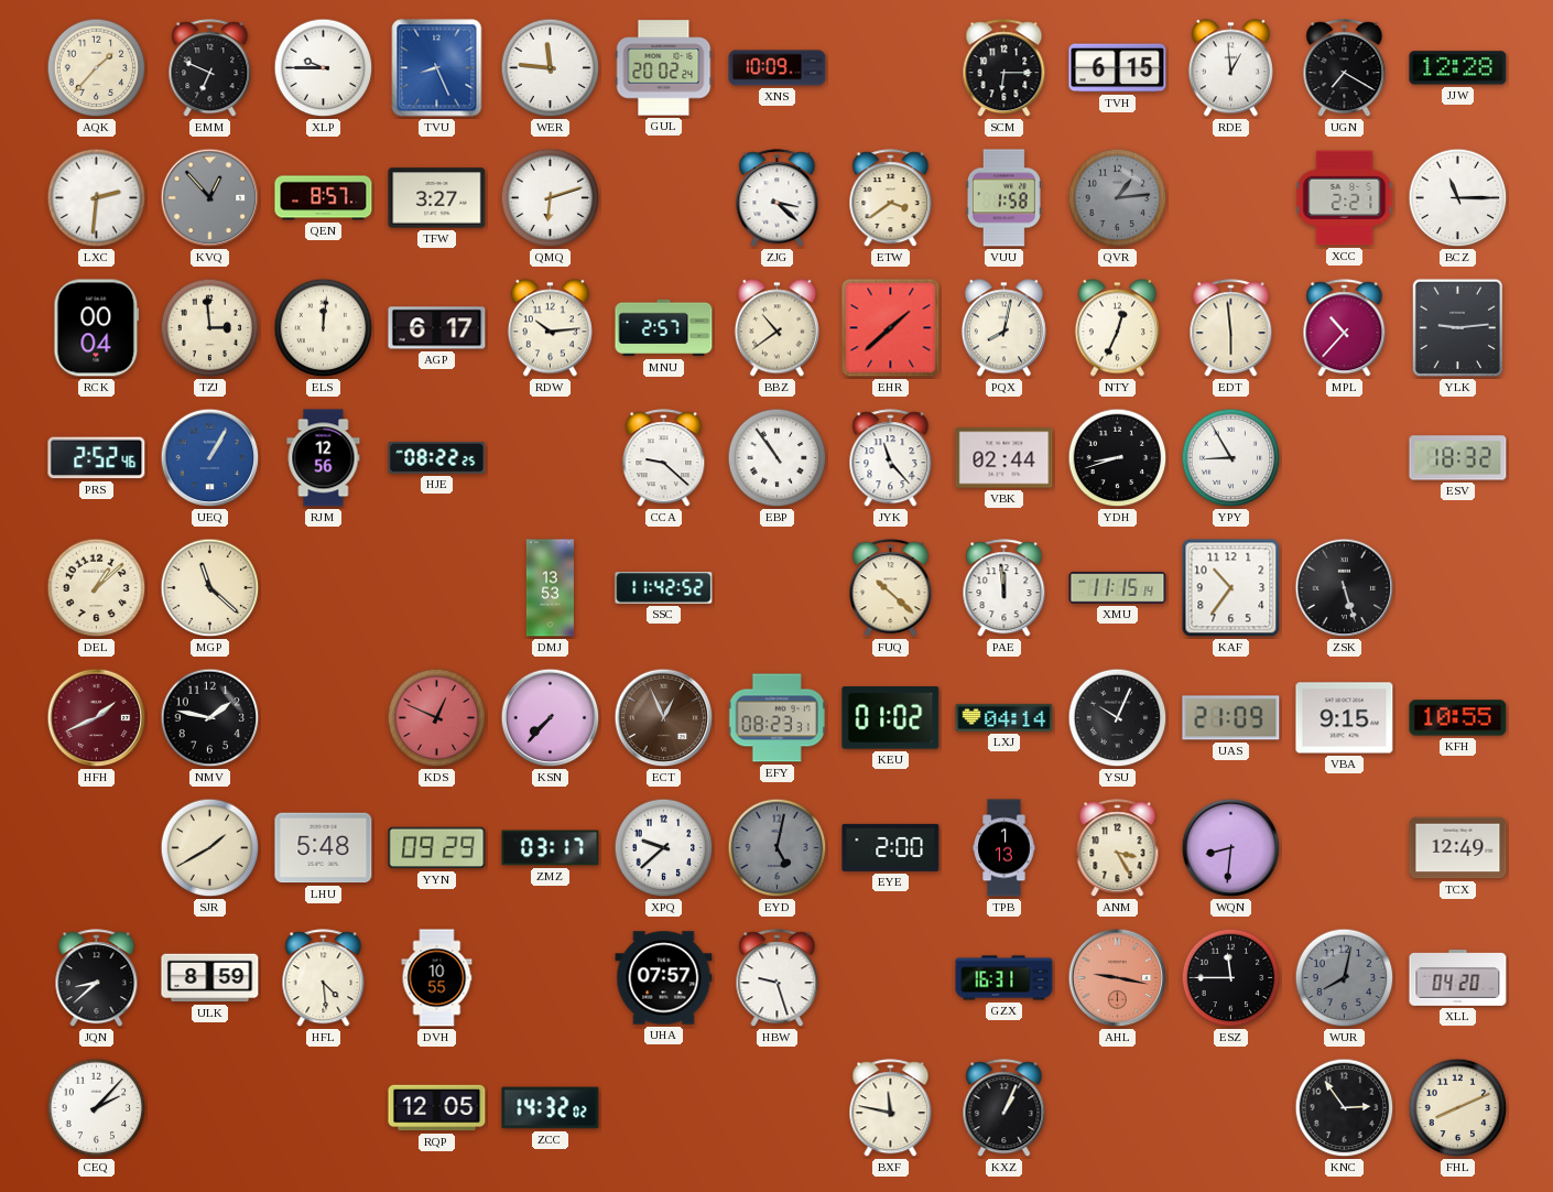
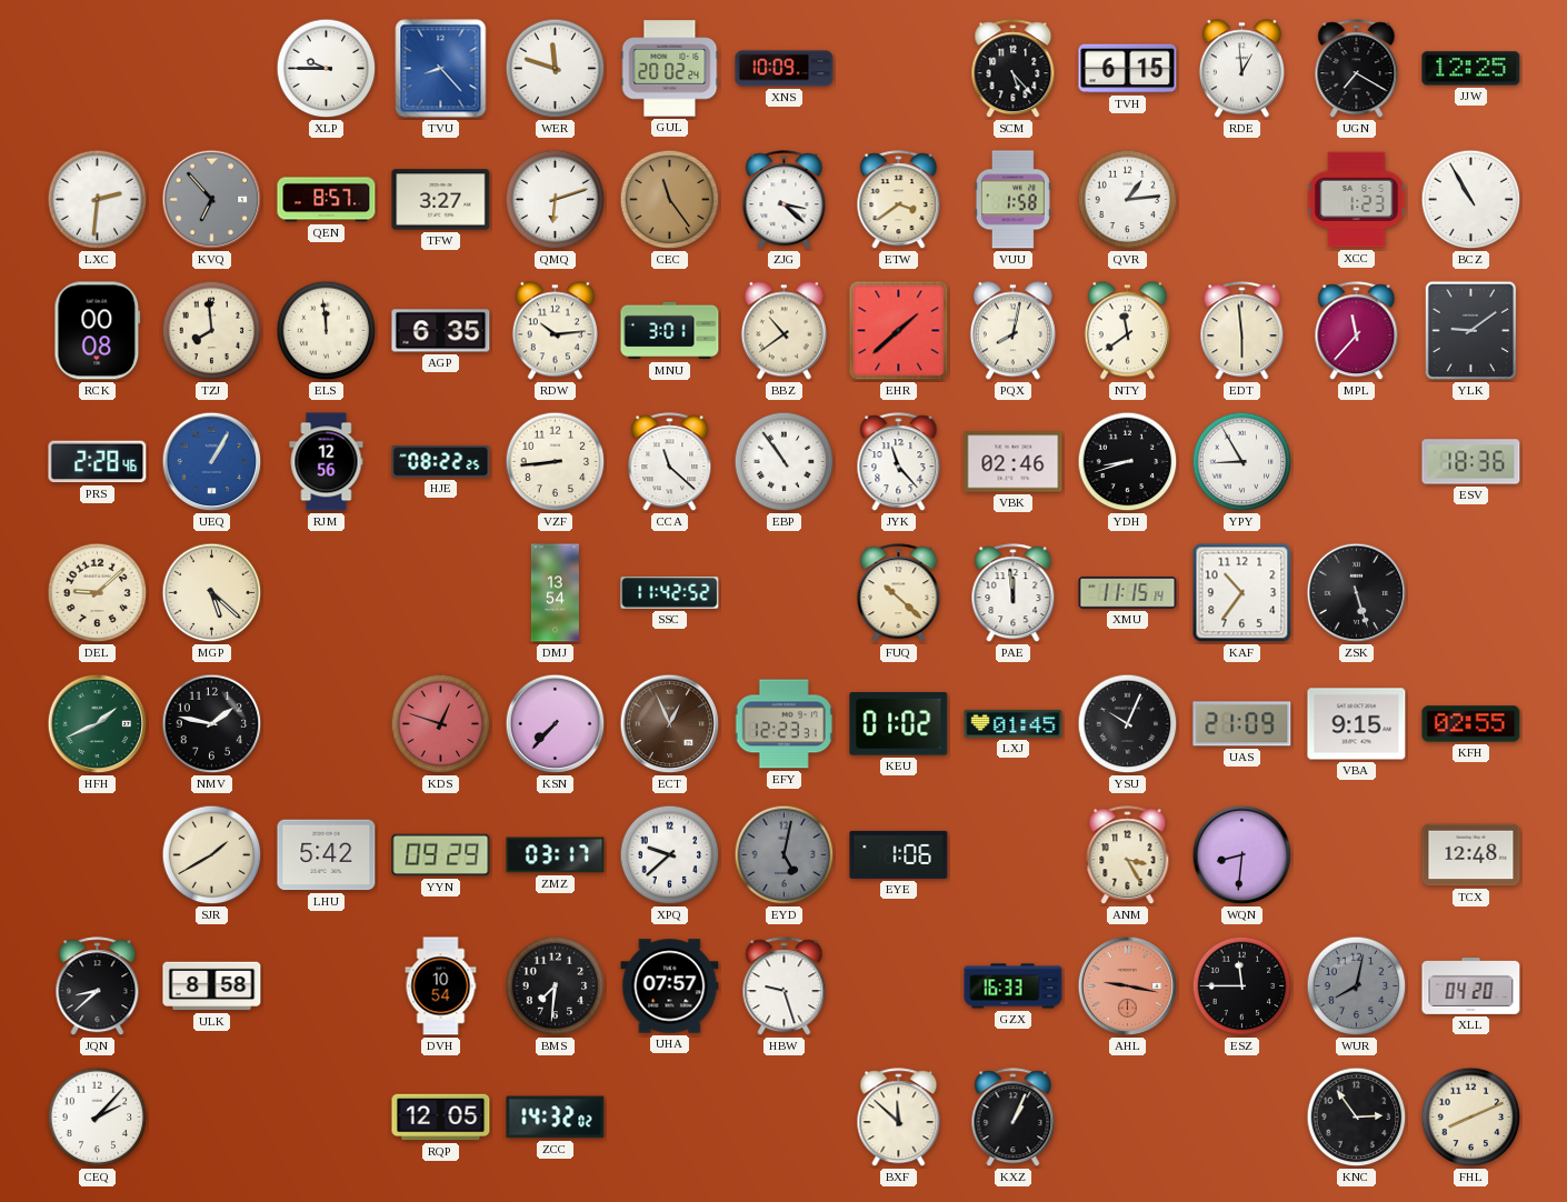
AQK: 1:37 -> none
EMM: 6:49 -> none
TVU: 8:26 -> 8:23
WER: 11:46 -> 11:48
SCM: 6:15 -> 5:23
JJW: 12:28 -> 12:25
KVQ: 12:53 -> 6:53
CEC: none -> 11:24
QVR dial: grey -> white
XCC: 2:21 -> 1:23
BCZ: 11:15 -> 10:55
RCK: 00:04 -> 00:08
TZJ: 2:59 -> 7:59
ELS: 12:01 -> 11:59
AGP: 6:17 -> 6:35
MNU: 2:57 -> 3:01
NTY: 12:34 -> 11:39
MPL: 10:37 -> 11:37
YLK: 9:14 -> 9:09
PRS: 2:52 -> 2:28
VZF: none -> 8:44
CCA: 9:22 -> 11:22
VBK: 02:44 -> 02:46
ESV: 18:32 -> 18:36
DEL: 1:08 -> 9:08
MGP: 11:22 -> 5:22
DMJ: 13:53 -> 13:54
HFH dial: burgundy -> green
KDS: 12:49 -> 12:48
EFY: 08:23 -> 12:23
LXJ: 04:14 -> 01:45
KFH: 10:55 -> 02:55
LHU: 5:48 -> 5:42
EYE: 2:00 -> 1:06
TPB: 1:13 -> none
TCX: 12:49 -> 12:48
ULK: 8:59 -> 8:58
HFL: 4:29 -> none
DVH: 10:55 -> 10:54
BMS: none -> 7:31
GZX: 16:31 -> 16:33
BXF: 11:47 -> 11:52
